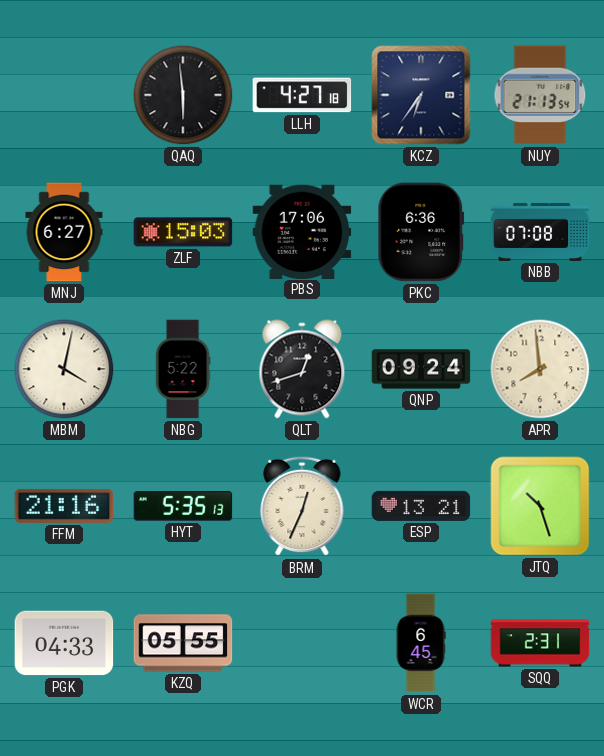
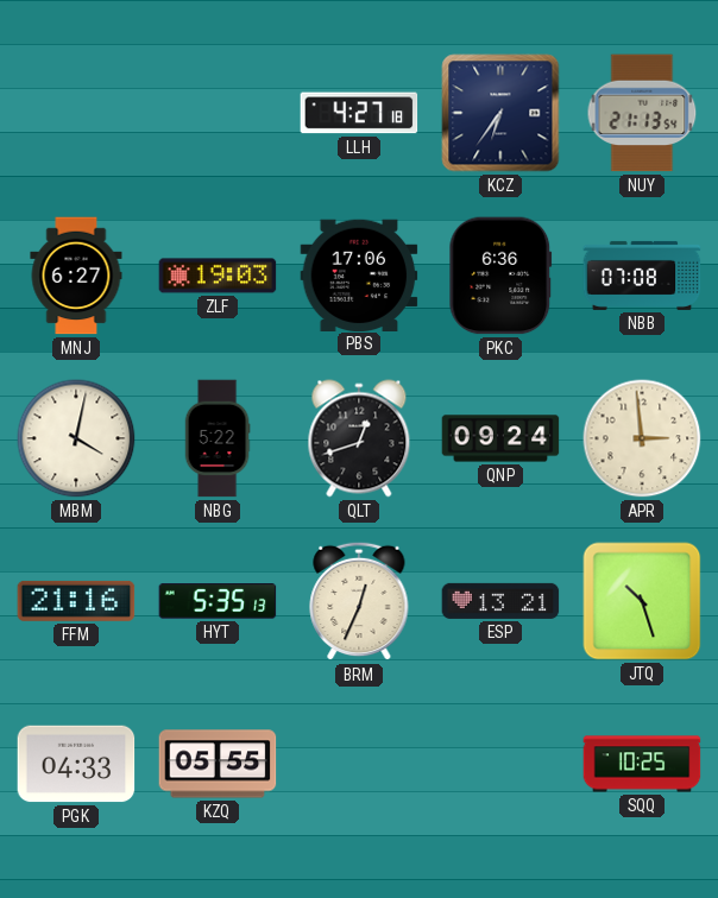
QAQ: 5:59 -> none
ZLF: 15:03 -> 19:03
APR: 7:59 -> 2:59
WCR: 6:45 -> none
SQQ: 2:31 -> 10:25
